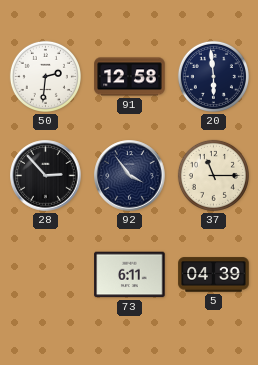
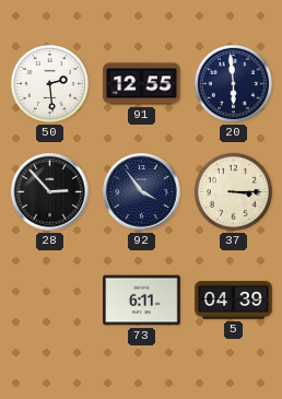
50: 2:31 -> 2:29
91: 12:58 -> 12:55
37: 11:15 -> 3:15
